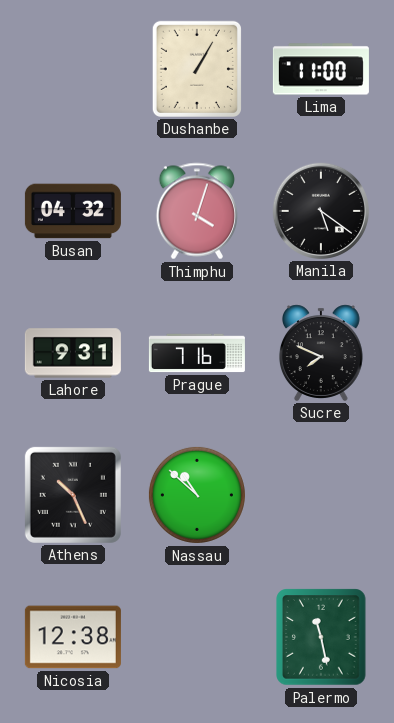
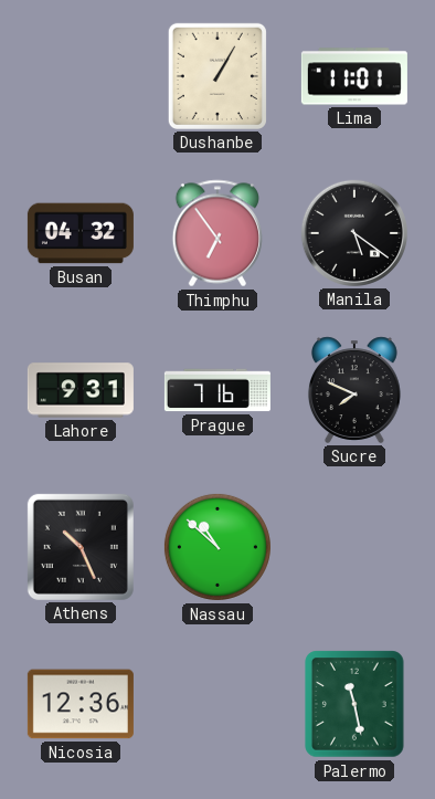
Lima: 11:00 -> 11:01
Thimphu: 4:03 -> 6:54
Nicosia: 12:38 -> 12:36
